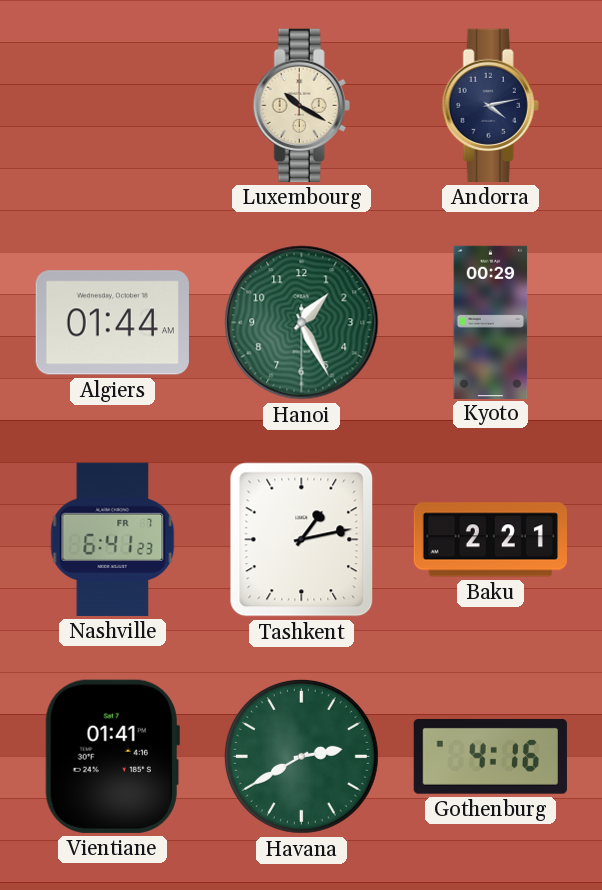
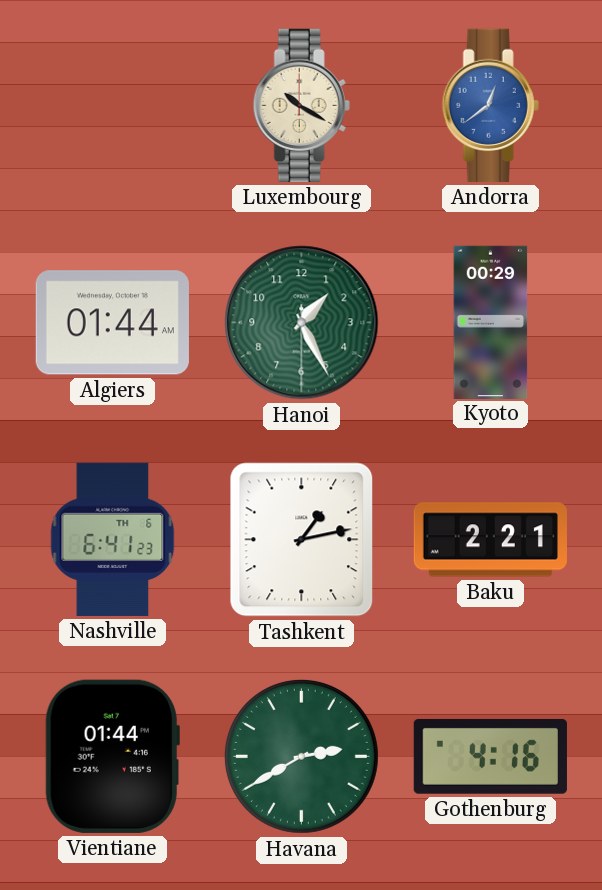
Andorra: 4:13 -> 12:39
Andorra dial: navy -> blue
Nashville date: FR 7 -> TH 6
Vientiane: 01:41 -> 01:44
